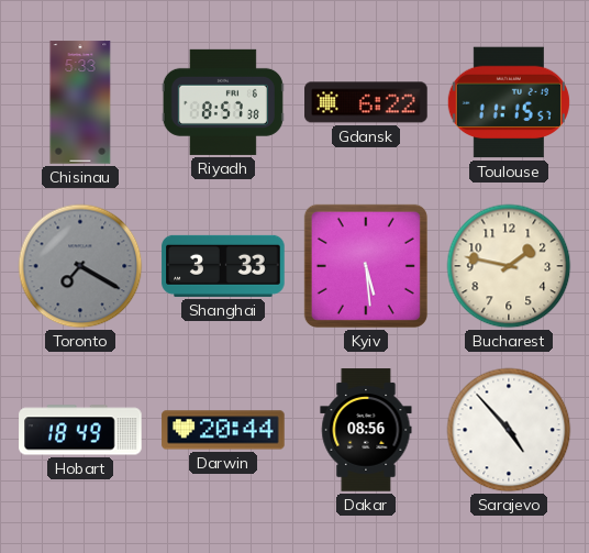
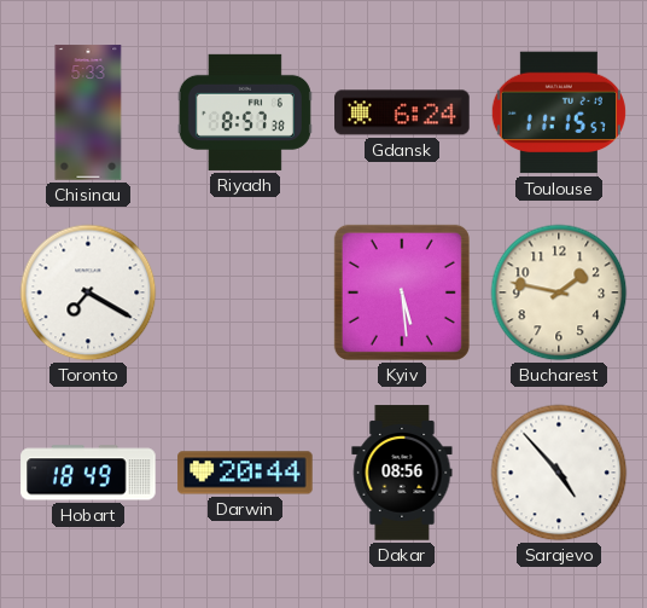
Gdansk: 6:22 -> 6:24
Toronto dial: grey -> white
Shanghai: 3:33 -> none
